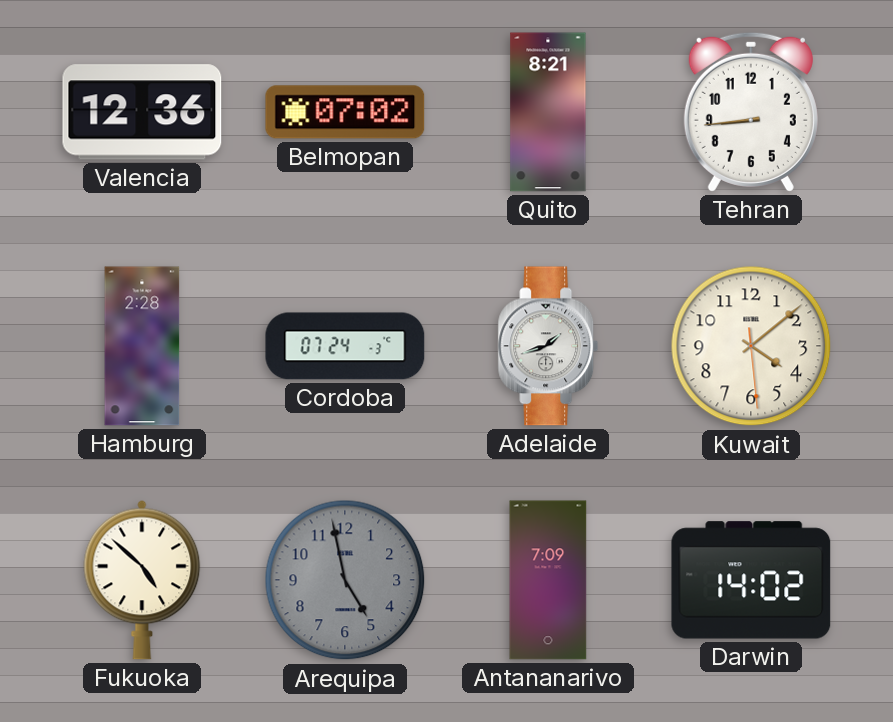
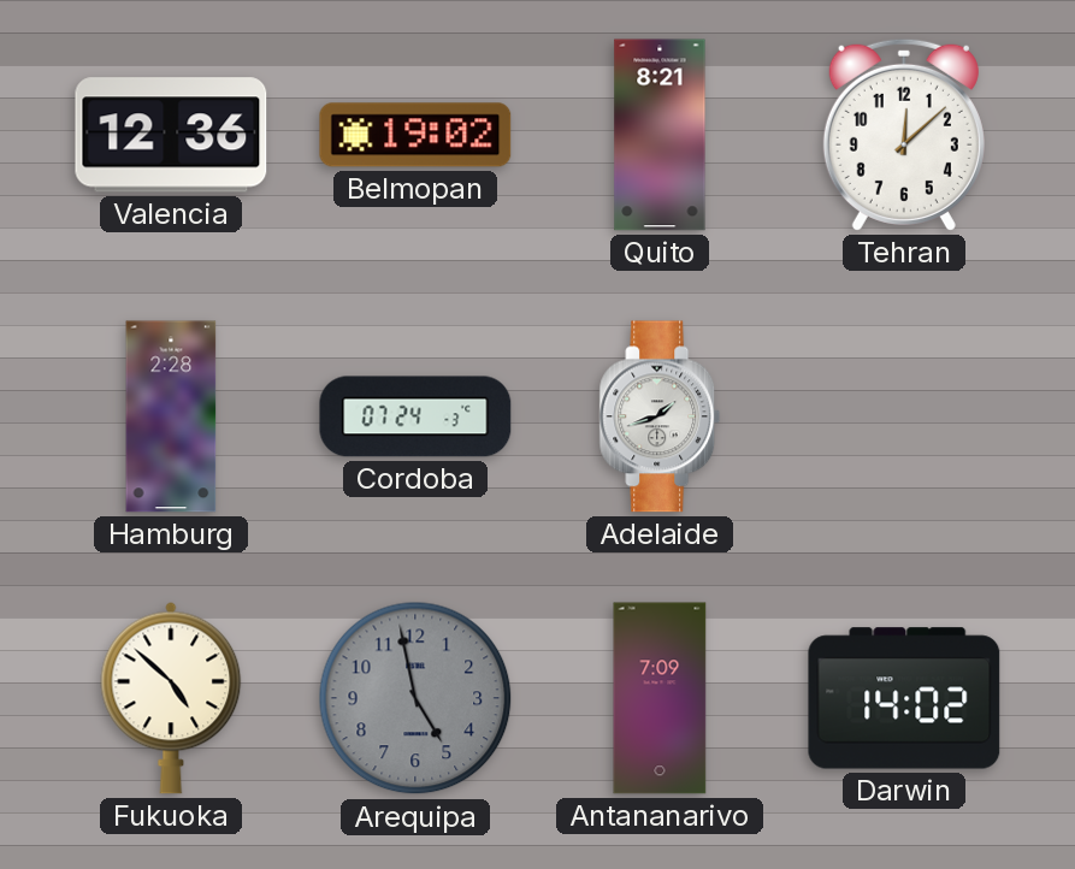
Belmopan: 07:02 -> 19:02
Tehran: 8:44 -> 12:08
Kuwait: 4:08 -> none
